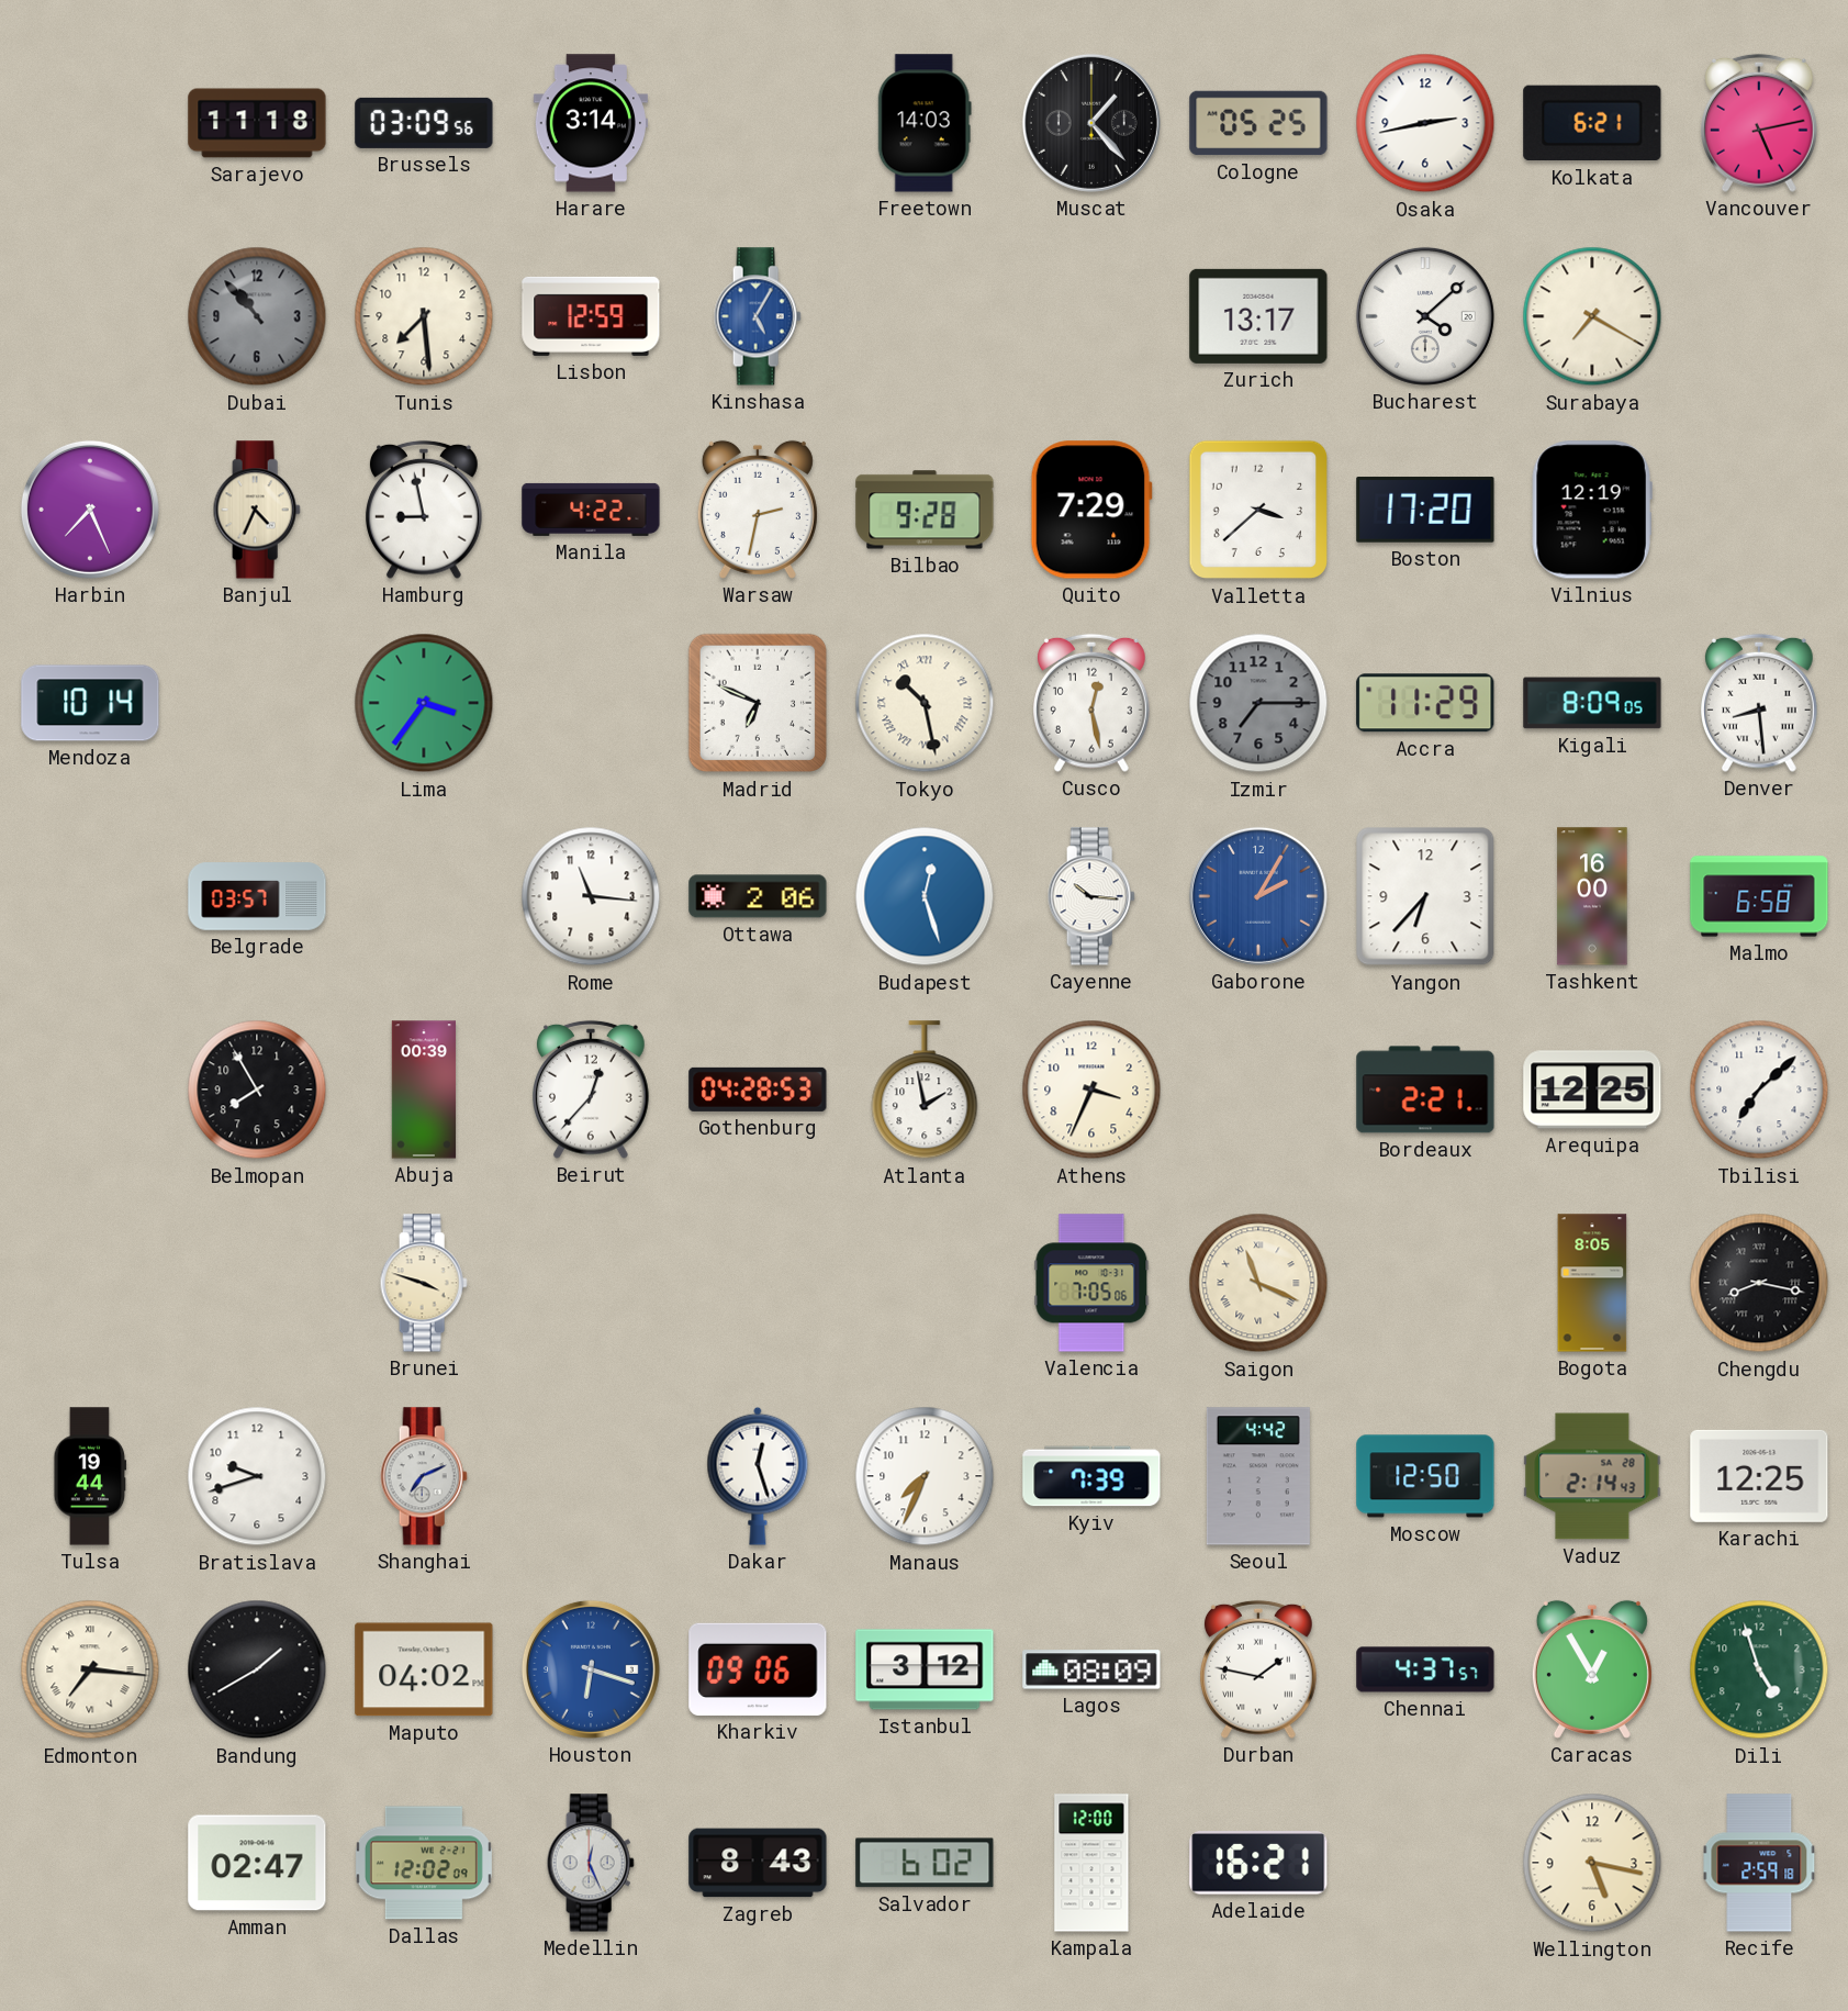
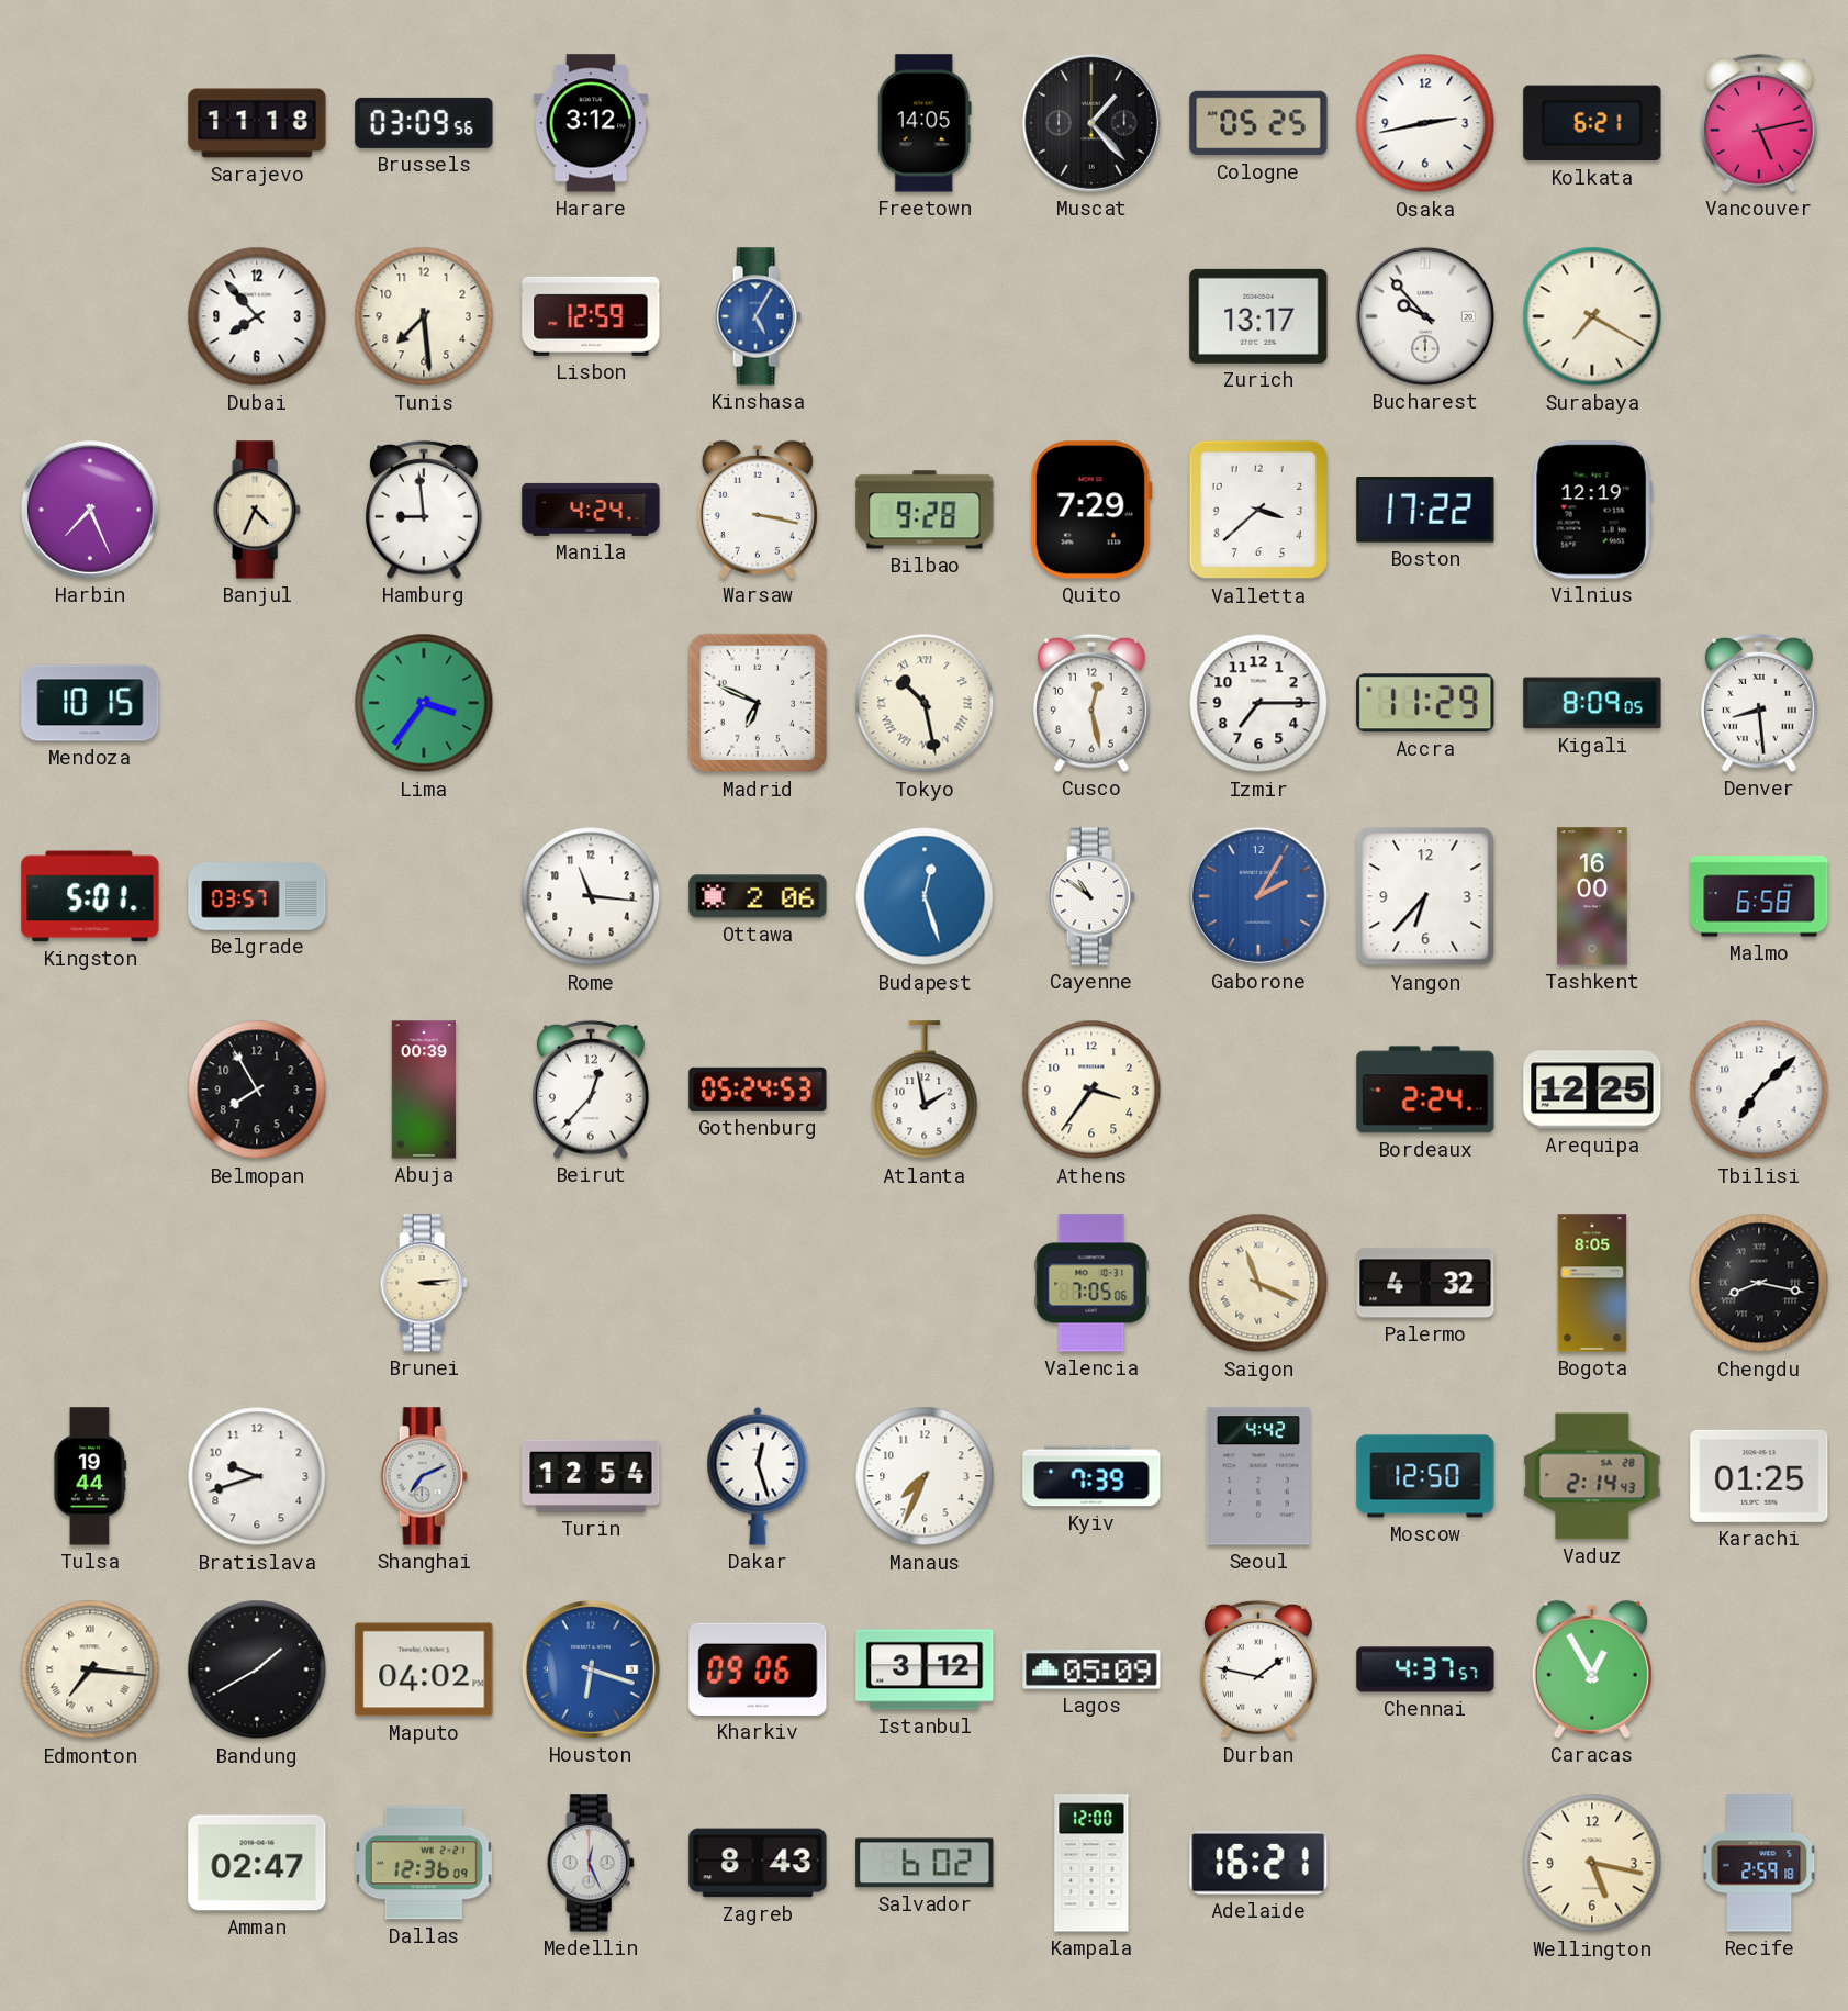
Harare: 3:14 -> 3:12
Freetown: 14:03 -> 14:05
Dubai: 10:53 -> 7:53
Dubai dial: grey -> white
Bucharest: 4:08 -> 9:53
Hamburg: 8:58 -> 8:59
Manila: 4:22 -> 4:24
Warsaw: 2:32 -> 3:17
Boston: 17:20 -> 17:22
Mendoza: 10:14 -> 10:15
Izmir dial: grey -> white
Kingston: none -> 5:01
Cayenne: 10:16 -> 10:51
Gothenburg: 04:28 -> 05:24
Athens: 3:34 -> 3:36
Bordeaux: 2:21 -> 2:24
Brunei: 3:48 -> 3:14
Palermo: none -> 4:32
Turin: none -> 12:54
Karachi: 12:25 -> 01:25
Lagos: 08:09 -> 05:09
Dili: 4:57 -> none
Dallas: 12:02 -> 12:36
